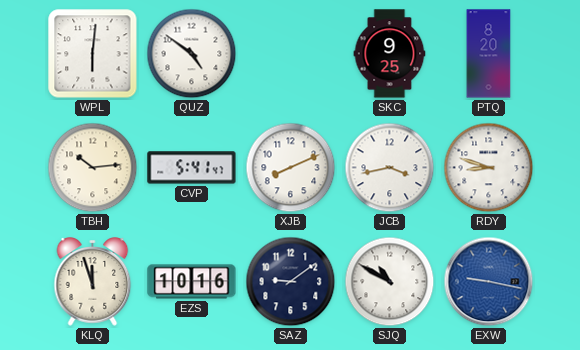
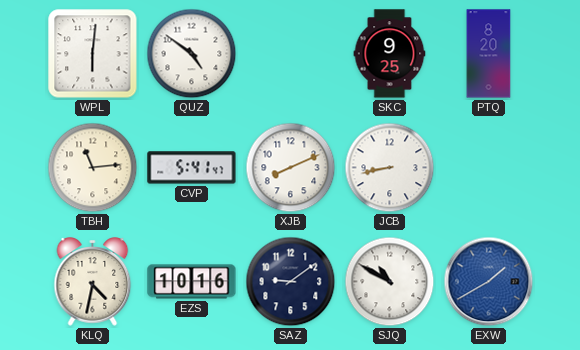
TBH: 10:14 -> 11:14
JCB: 3:43 -> 8:43
RDY: 8:48 -> none
KLQ: 11:57 -> 4:32
EXW: 9:17 -> 1:40
